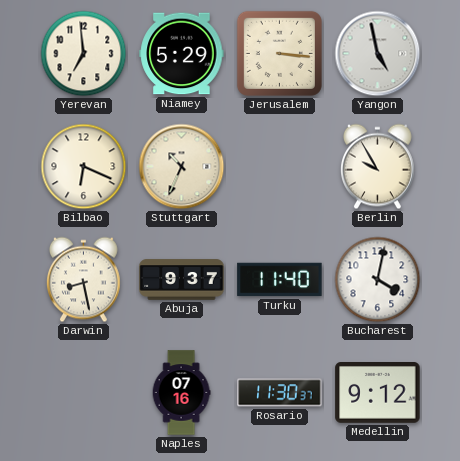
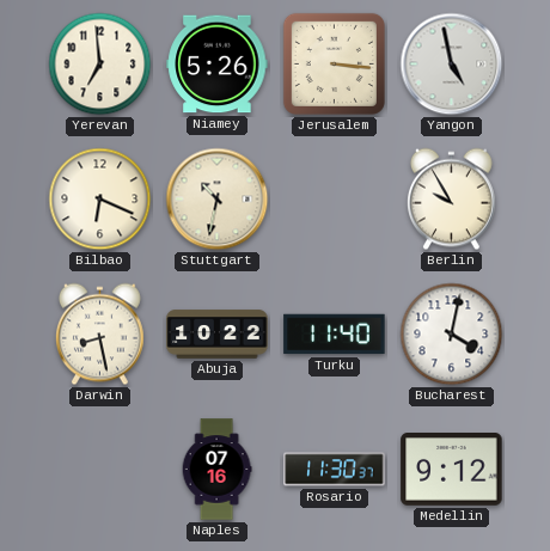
Niamey: 5:29 -> 5:26
Stuttgart: 10:34 -> 10:32
Abuja: 9:37 -> 10:22
